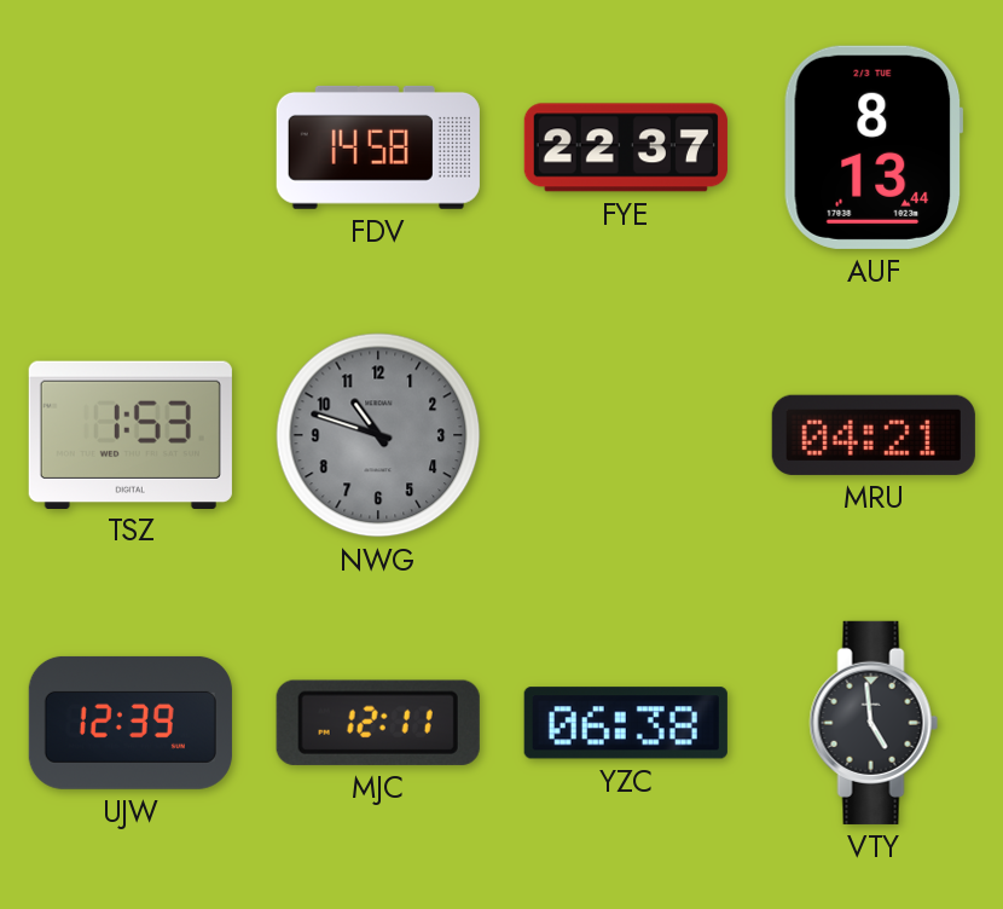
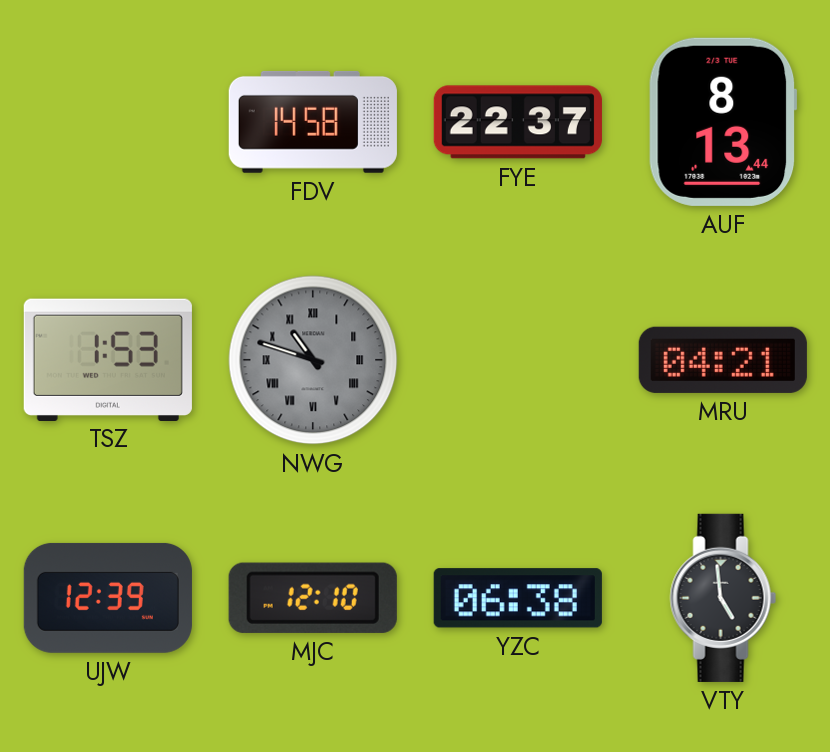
NWG numerals: Arabic -> Roman
MJC: 12:11 -> 12:10
